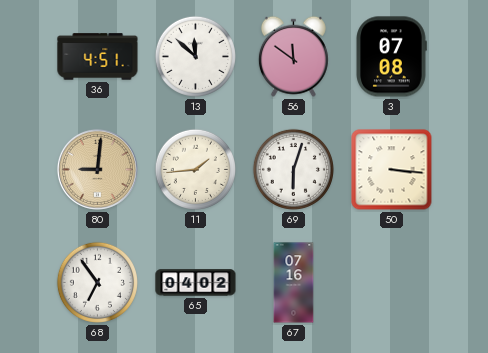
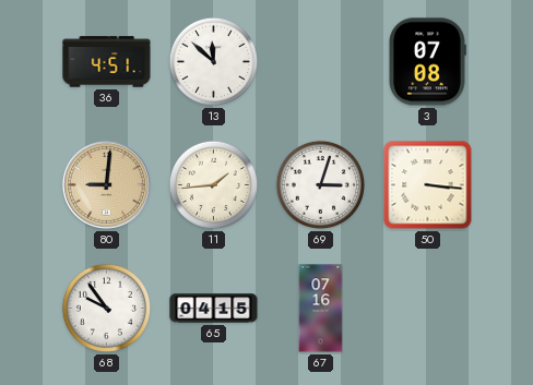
56: 11:51 -> none
69: 6:03 -> 3:03
68: 6:54 -> 9:54
65: 04:02 -> 04:15
